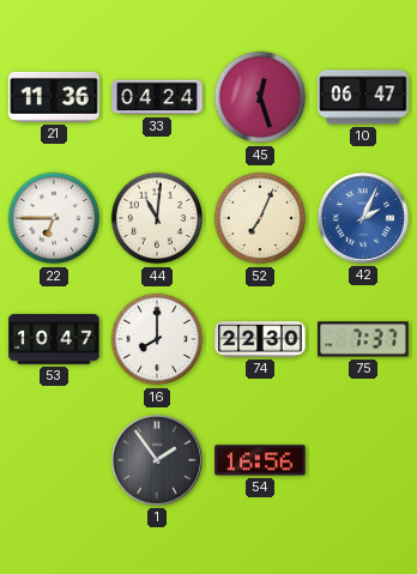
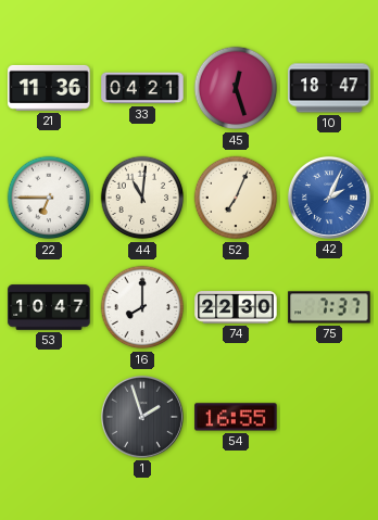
33: 04:24 -> 04:21
10: 06:47 -> 18:47
1: 1:54 -> 1:57
54: 16:56 -> 16:55
